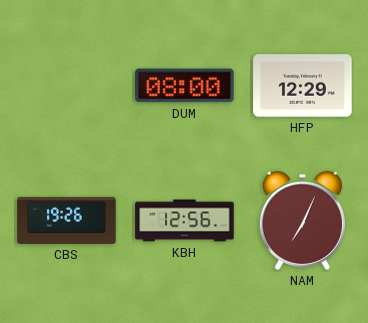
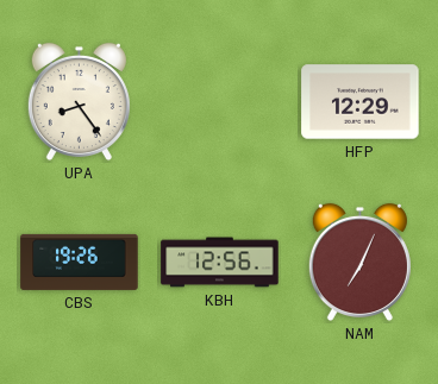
UPA: none -> 8:24
DUM: 08:00 -> none
